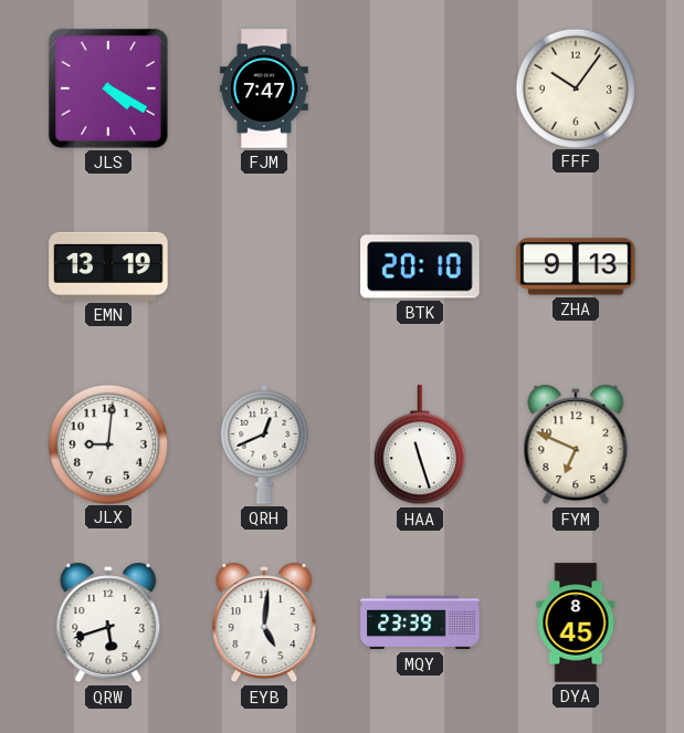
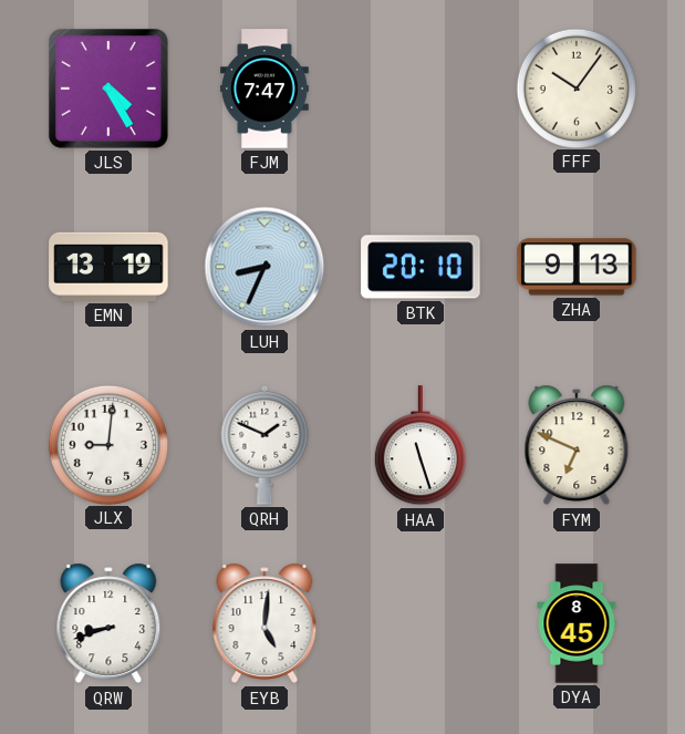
JLS: 4:20 -> 4:25
LUH: none -> 8:34
QRH: 12:41 -> 1:49
QRW: 5:42 -> 8:42
MQY: 23:39 -> none
